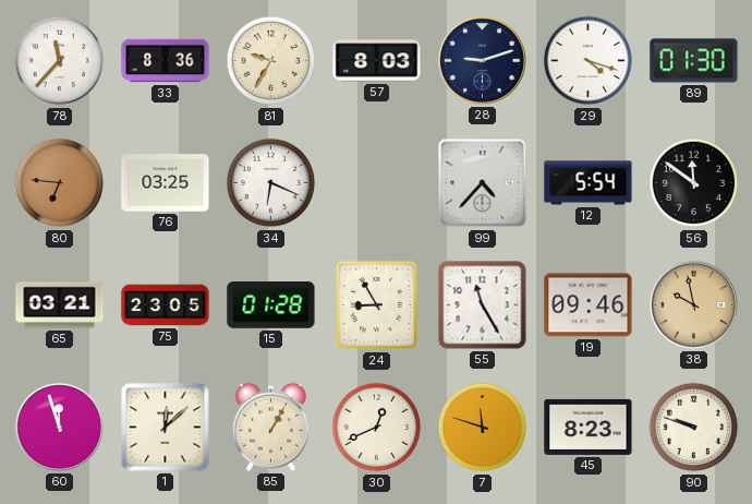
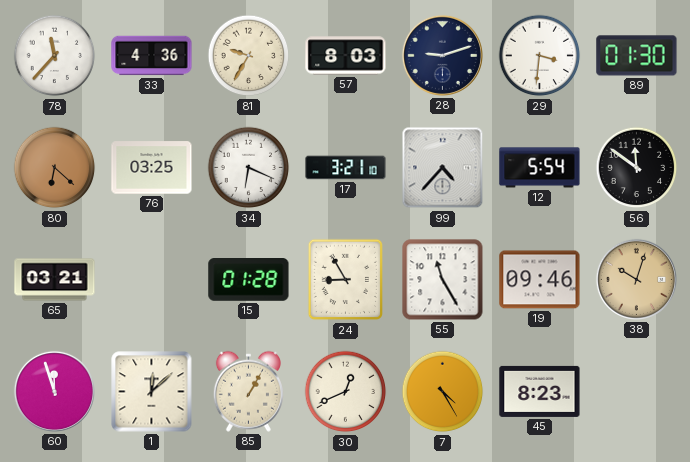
33: 8:36 -> 4:36
29: 4:18 -> 3:31
80: 6:46 -> 6:22
17: none -> 3:21
75: 23:05 -> none
38: 9:58 -> 10:03
7: 11:48 -> 4:25
90: 9:48 -> none
